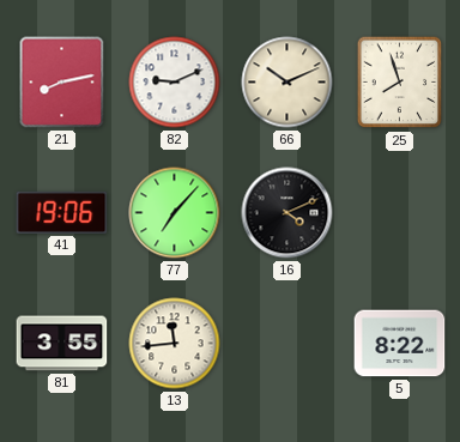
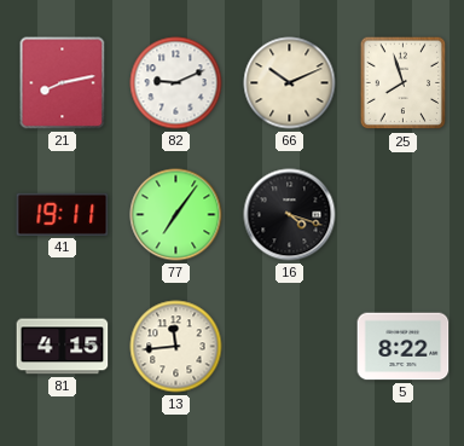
41: 19:06 -> 19:11
77: 7:07 -> 7:06
16: 4:11 -> 4:18
81: 3:55 -> 4:15
